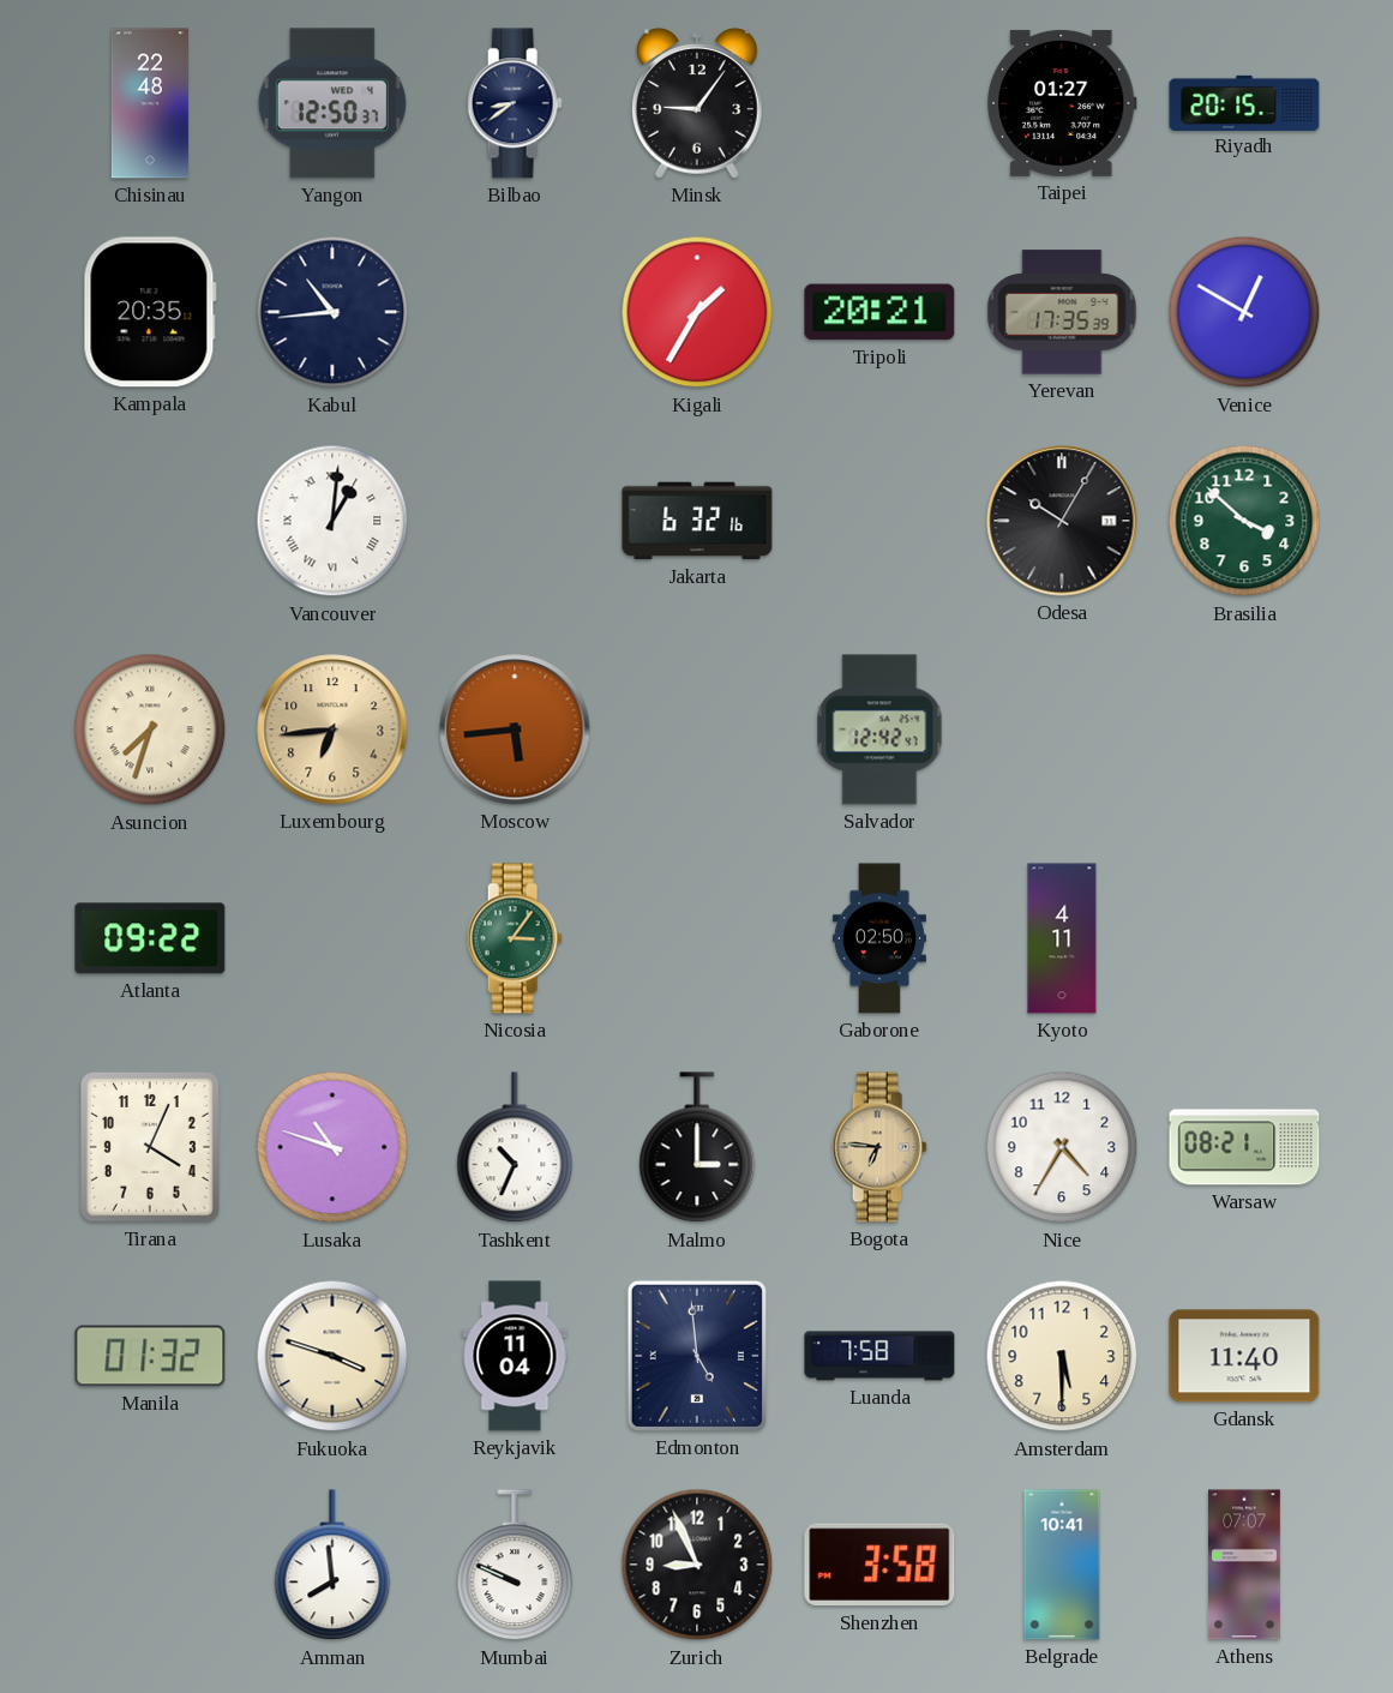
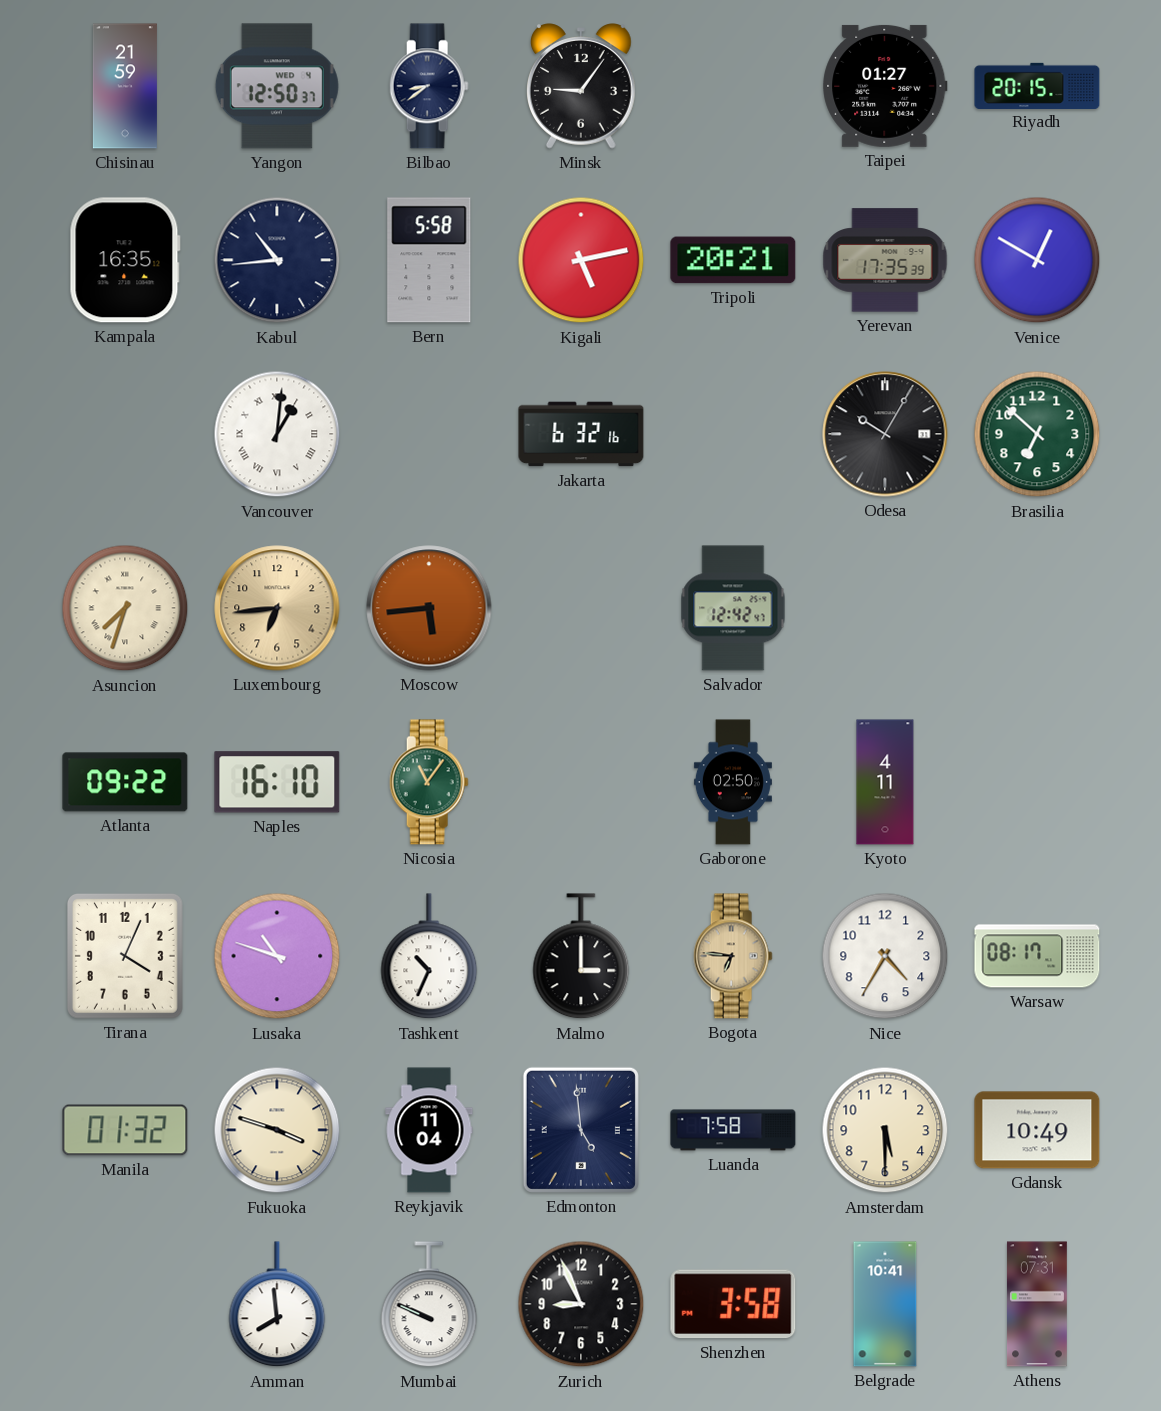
Chisinau: 22:48 -> 21:59
Kampala: 20:35 -> 16:35
Bern: none -> 5:58
Kigali: 1:35 -> 5:13
Brasilia: 3:52 -> 6:52
Naples: none -> 16:10
Nicosia: 3:06 -> 11:06
Warsaw: 08:21 -> 08:17
Gdansk: 11:40 -> 10:49
Athens: 07:07 -> 07:31
